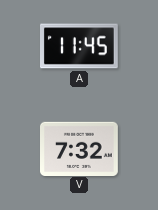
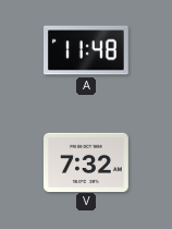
A: 11:45 -> 11:48
